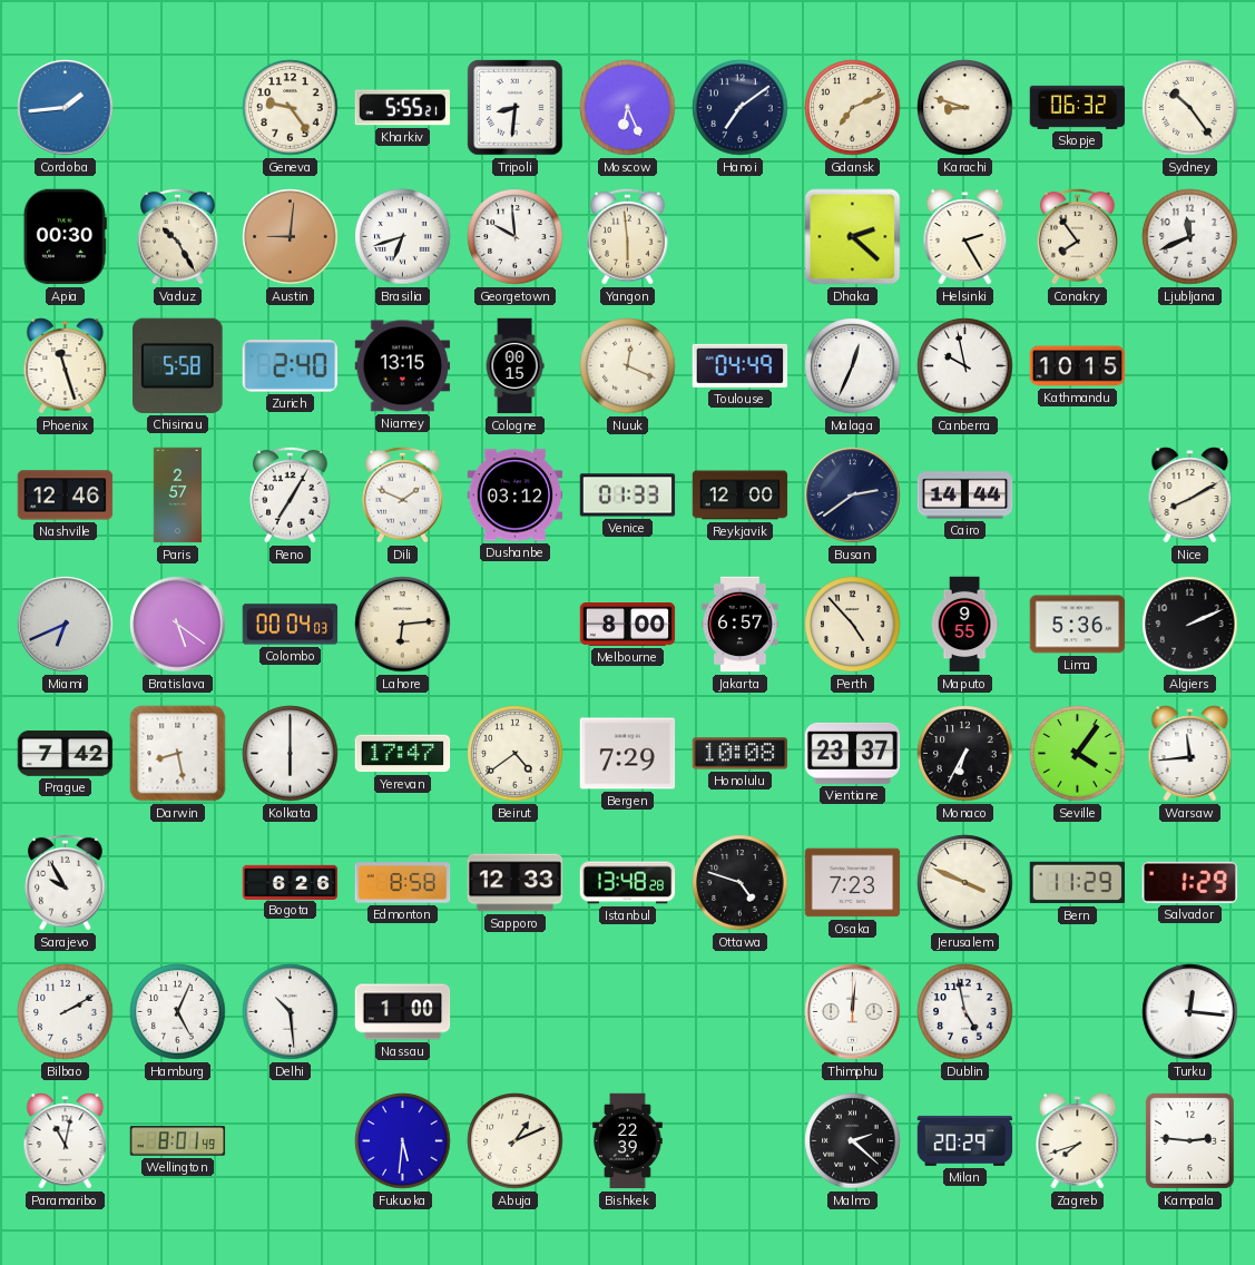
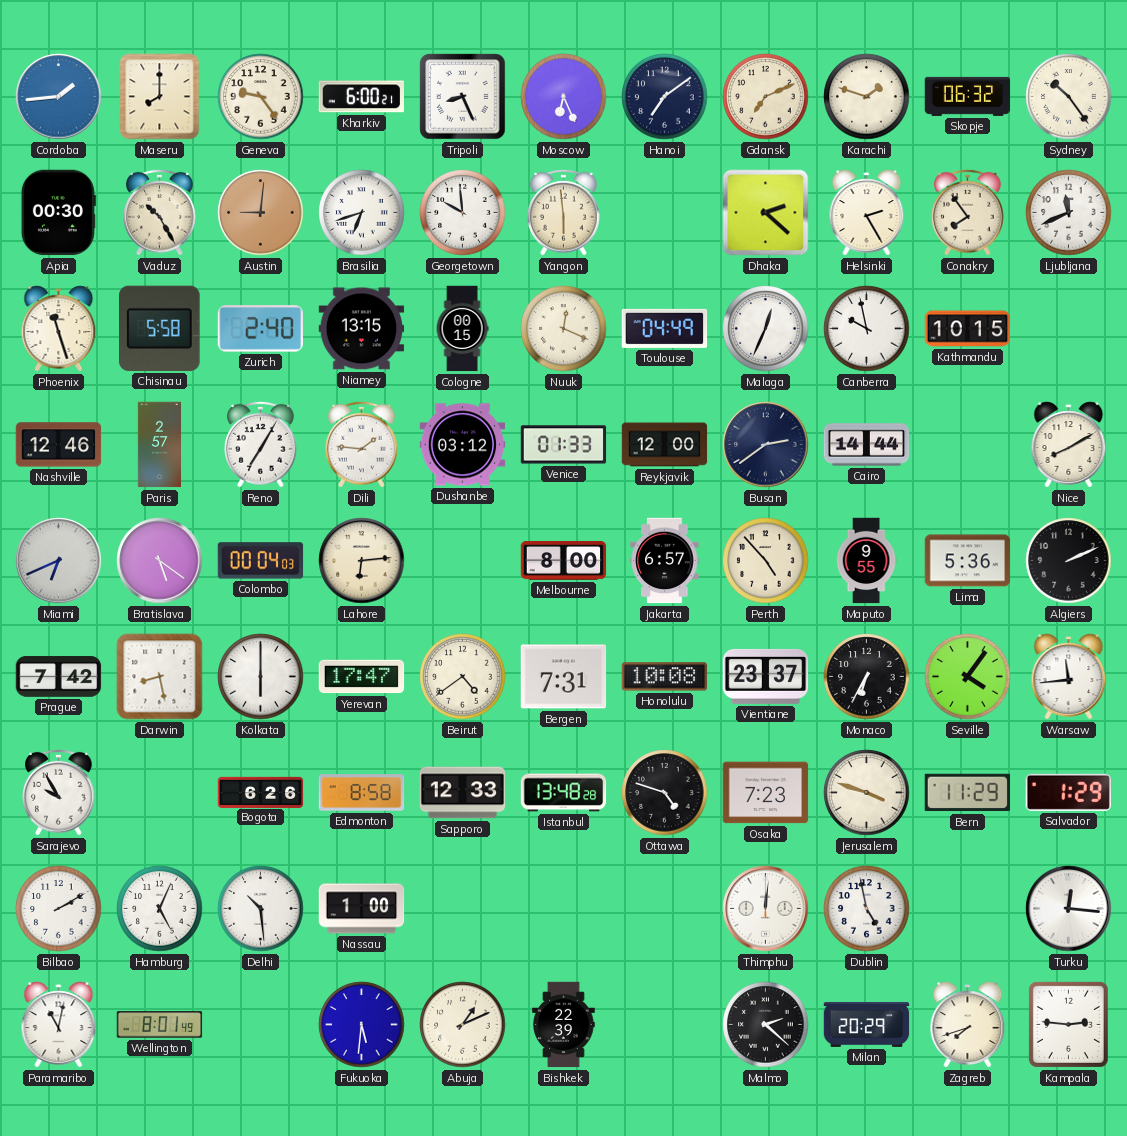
Maseru: none -> 8:00
Kharkiv: 5:55 -> 6:00
Tripoli: 8:31 -> 8:26
Karachi: 8:48 -> 1:48
Dili: 1:49 -> 1:46
Bergen: 7:29 -> 7:31
Jerusalem: 3:49 -> 3:48
